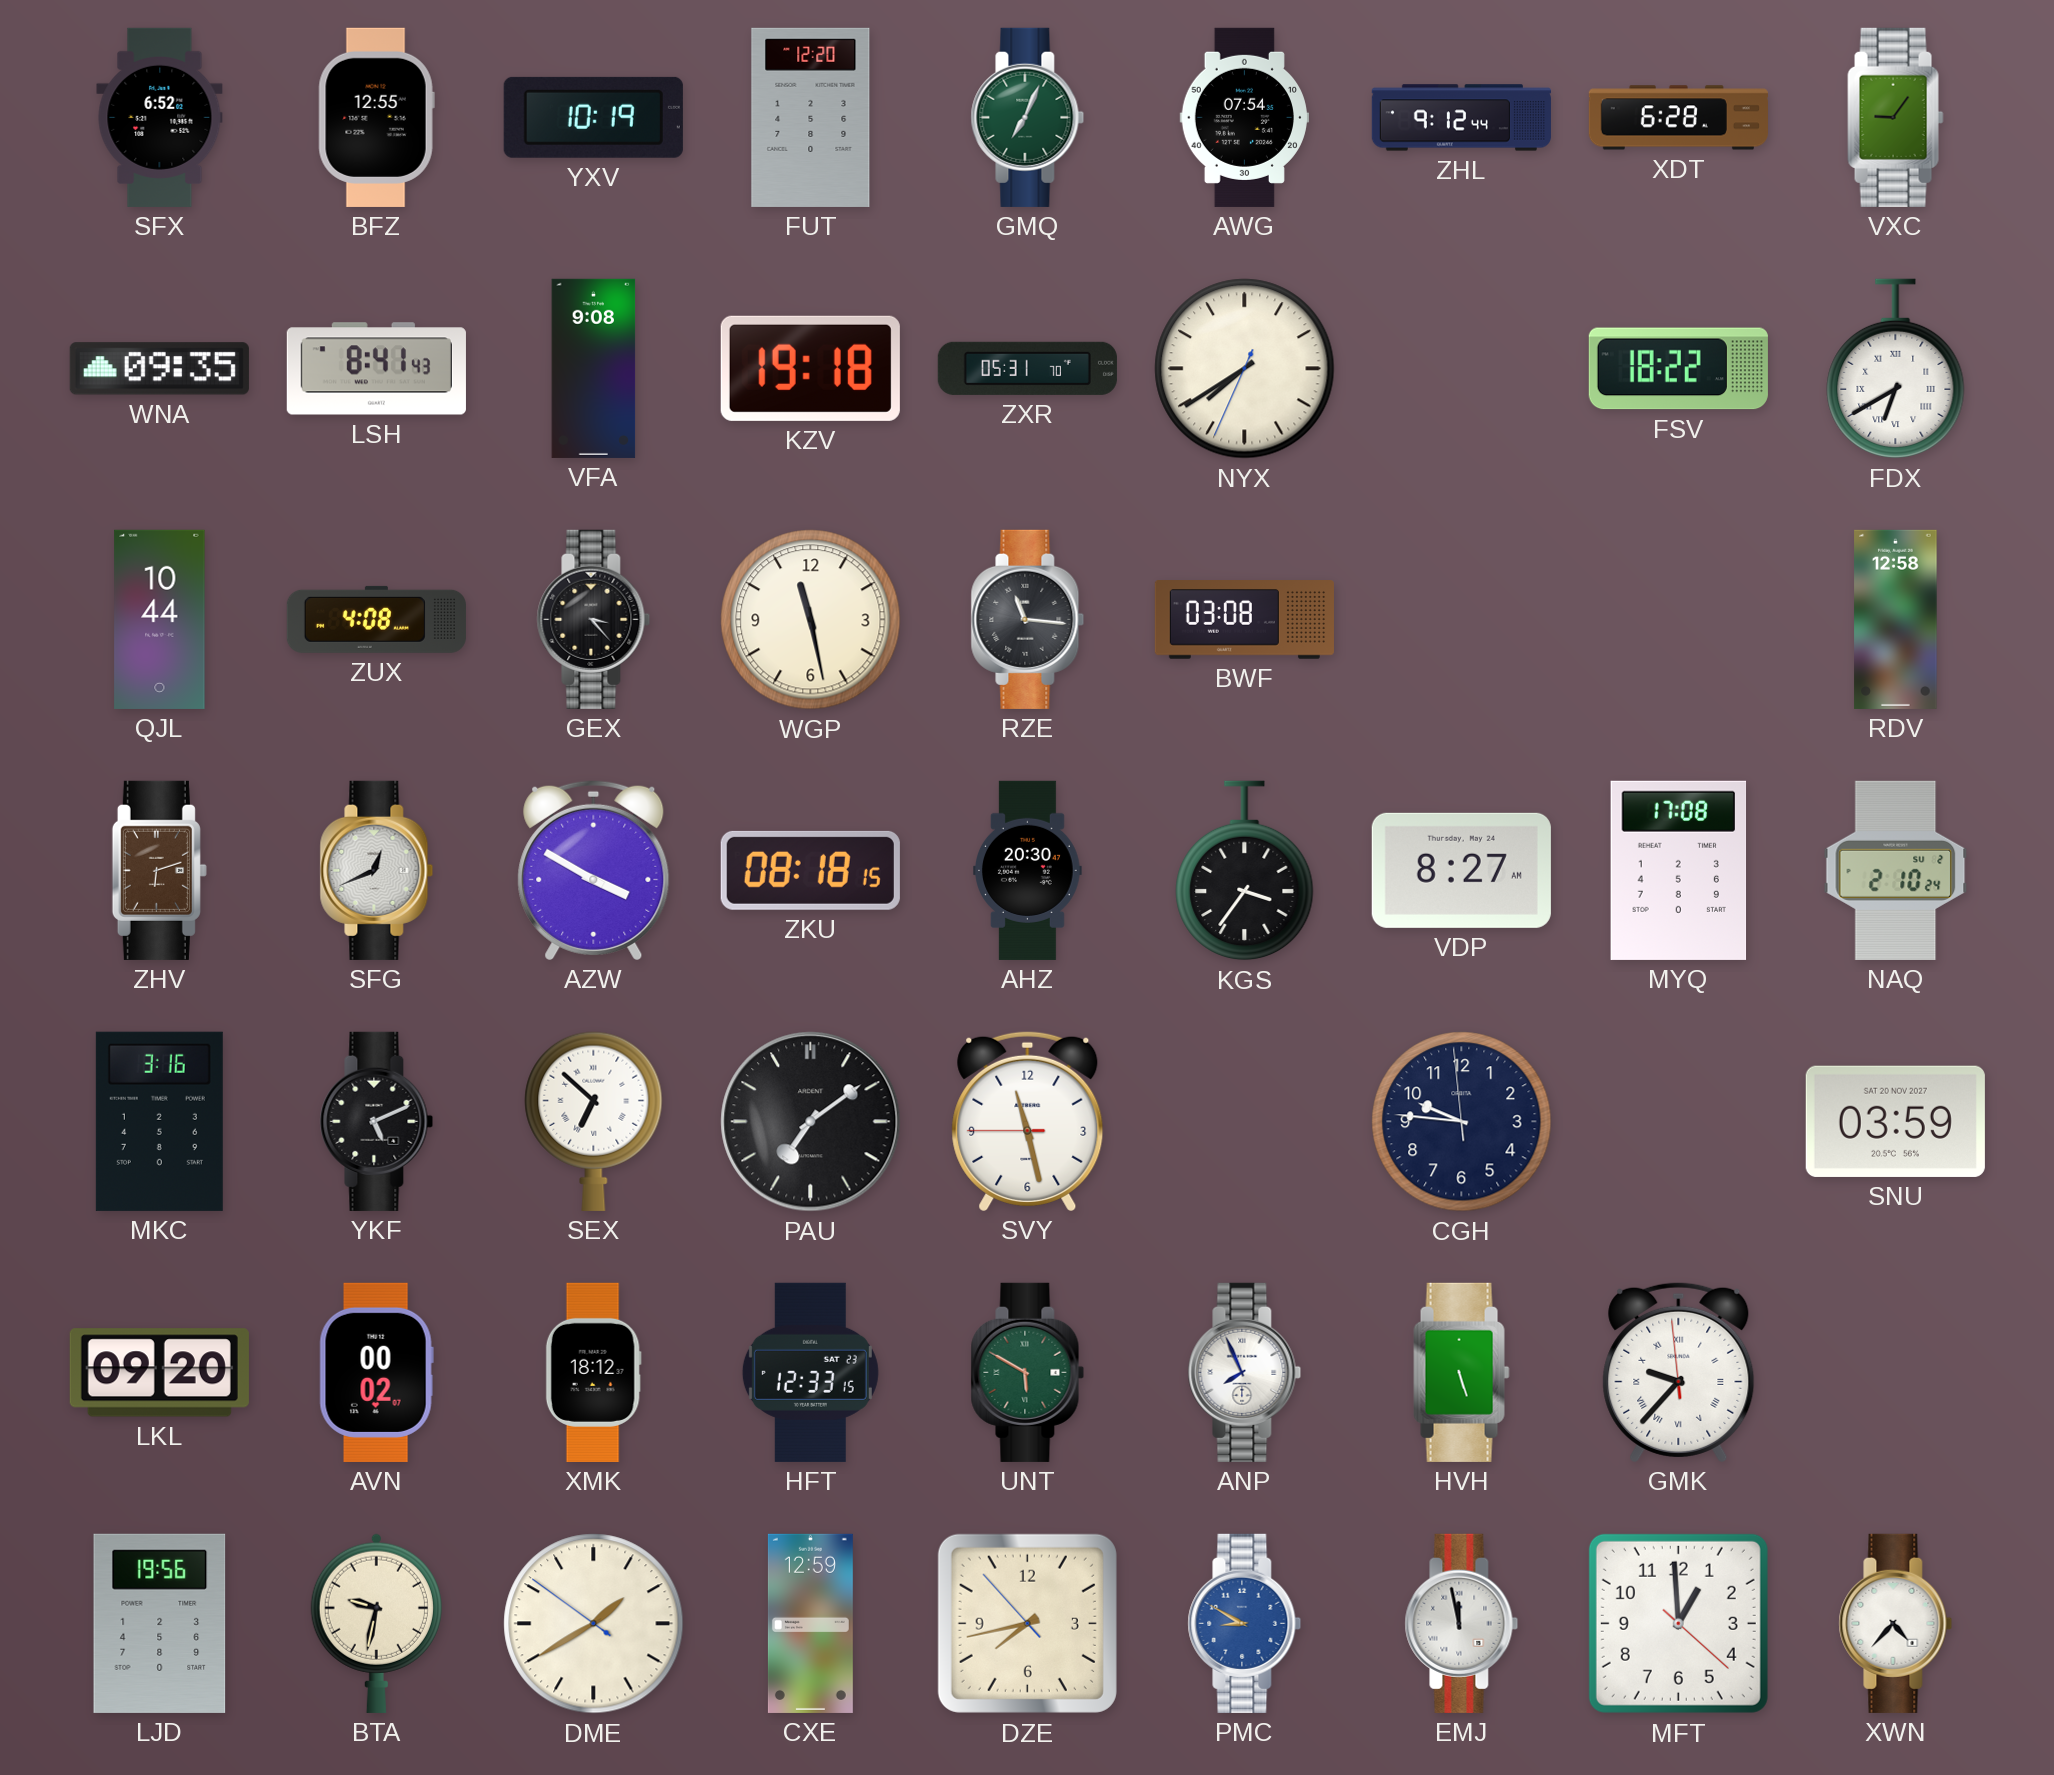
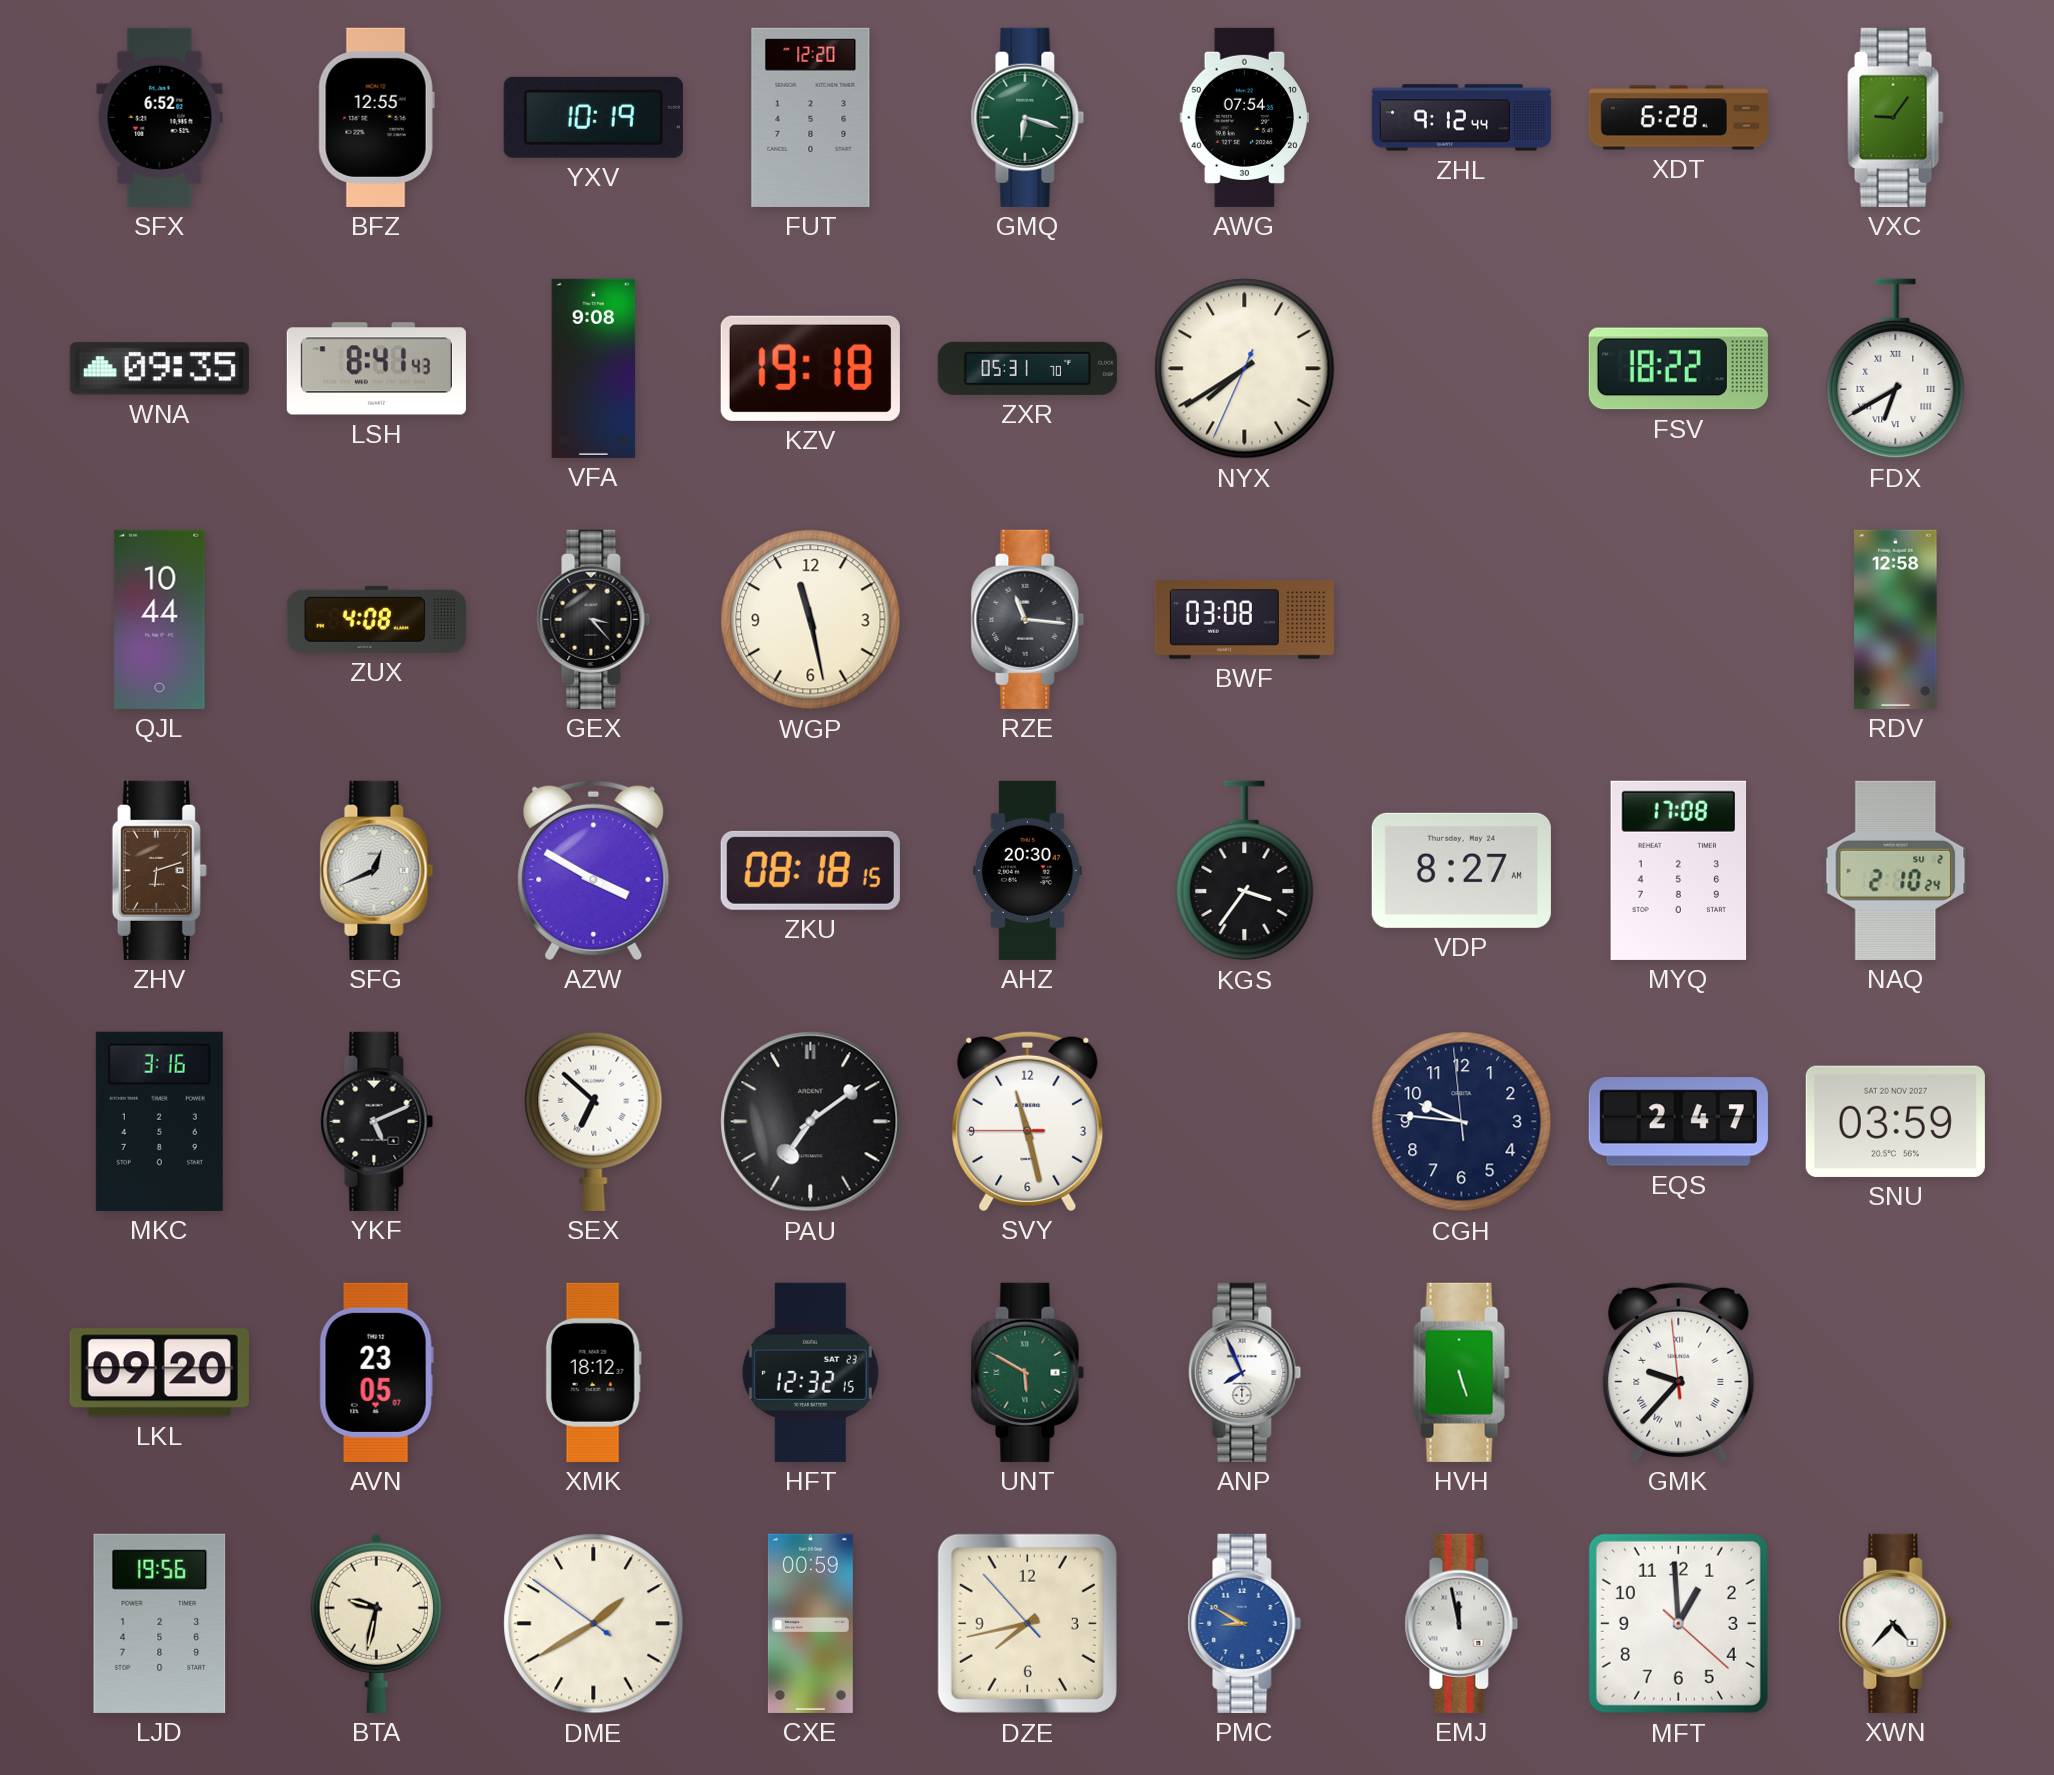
GMQ: 7:04 -> 6:18
EQS: none -> 2:47
AVN: 00:02 -> 23:05
HFT: 12:33 -> 12:32
CXE: 12:59 -> 00:59
